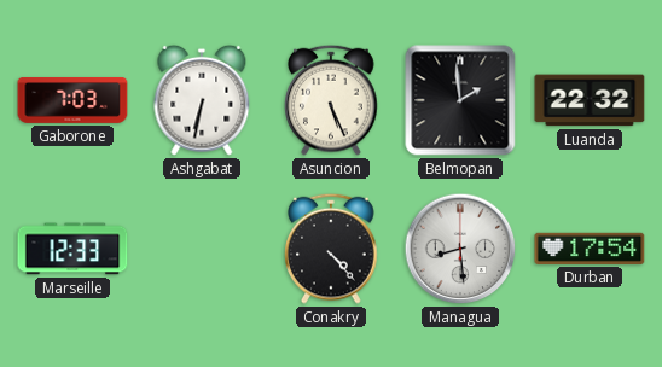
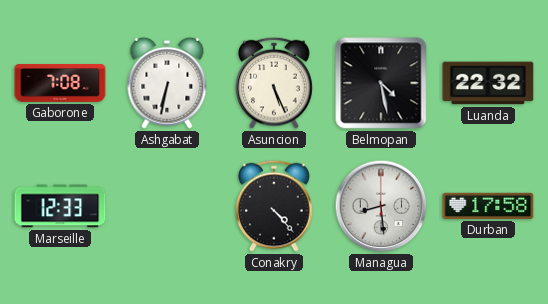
Gaborone: 7:03 -> 7:08
Belmopan: 1:59 -> 4:28
Durban: 17:54 -> 17:58
